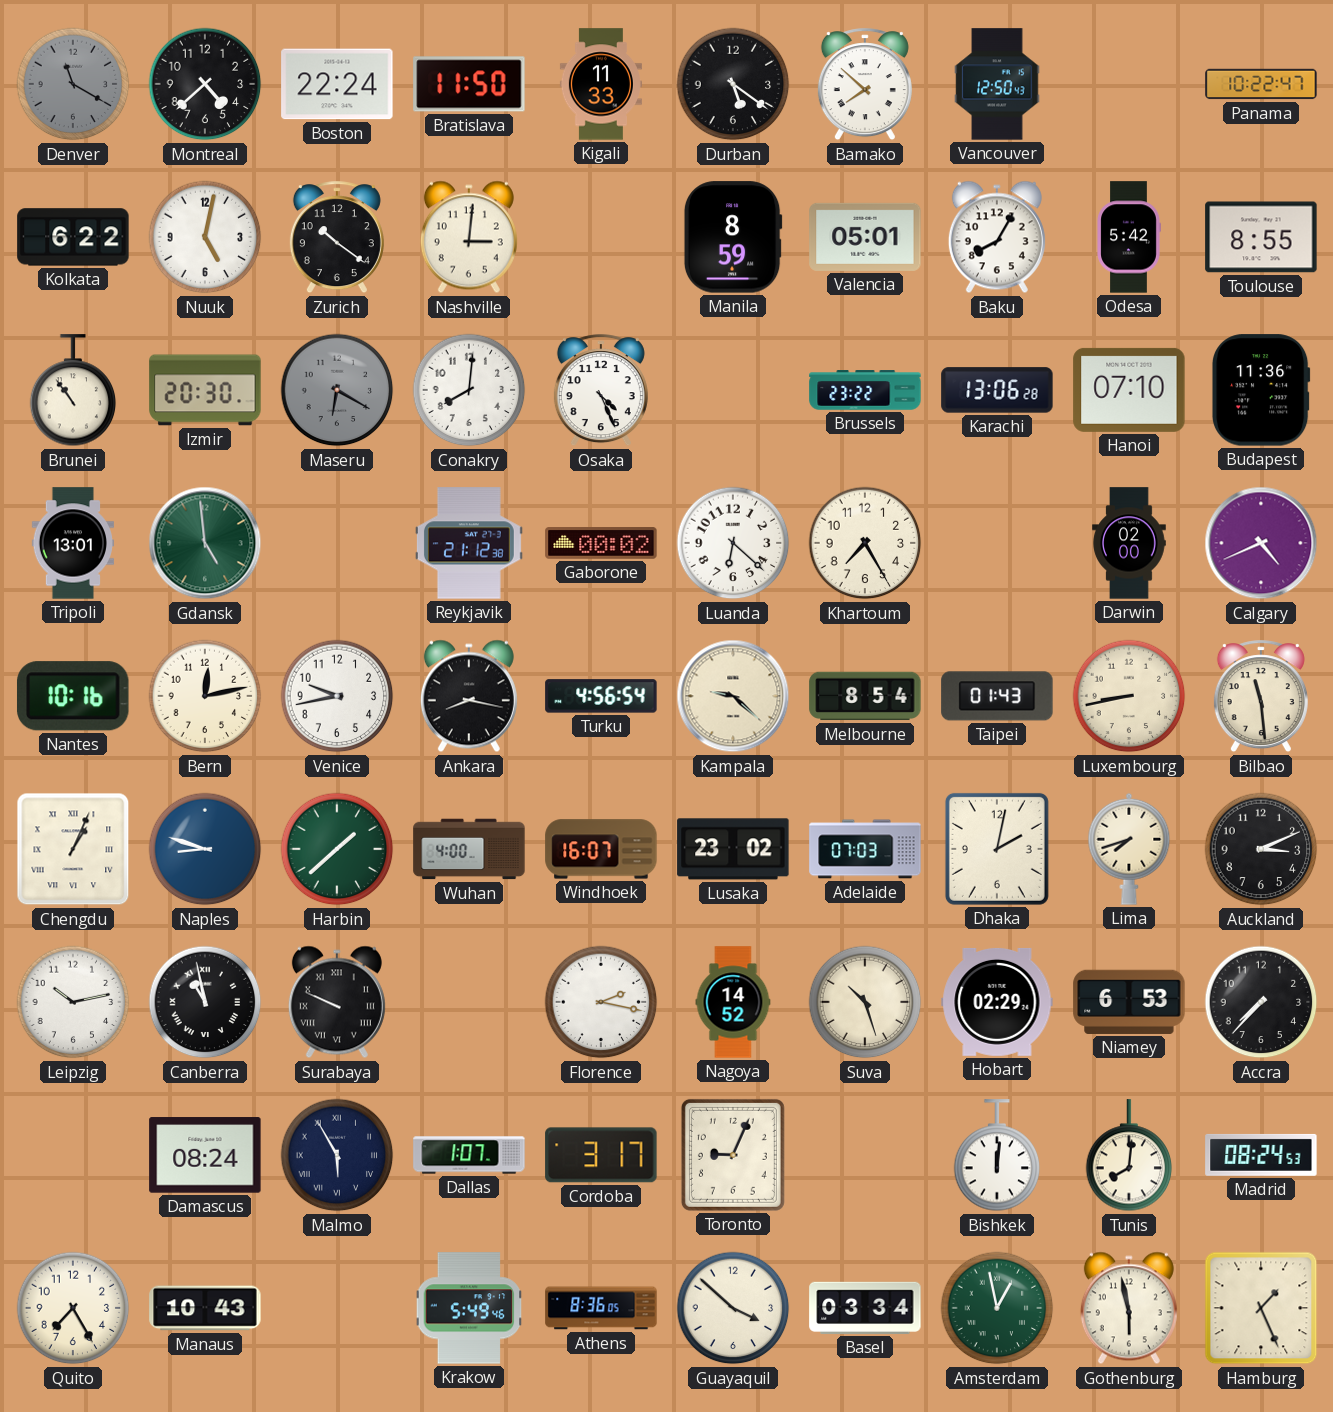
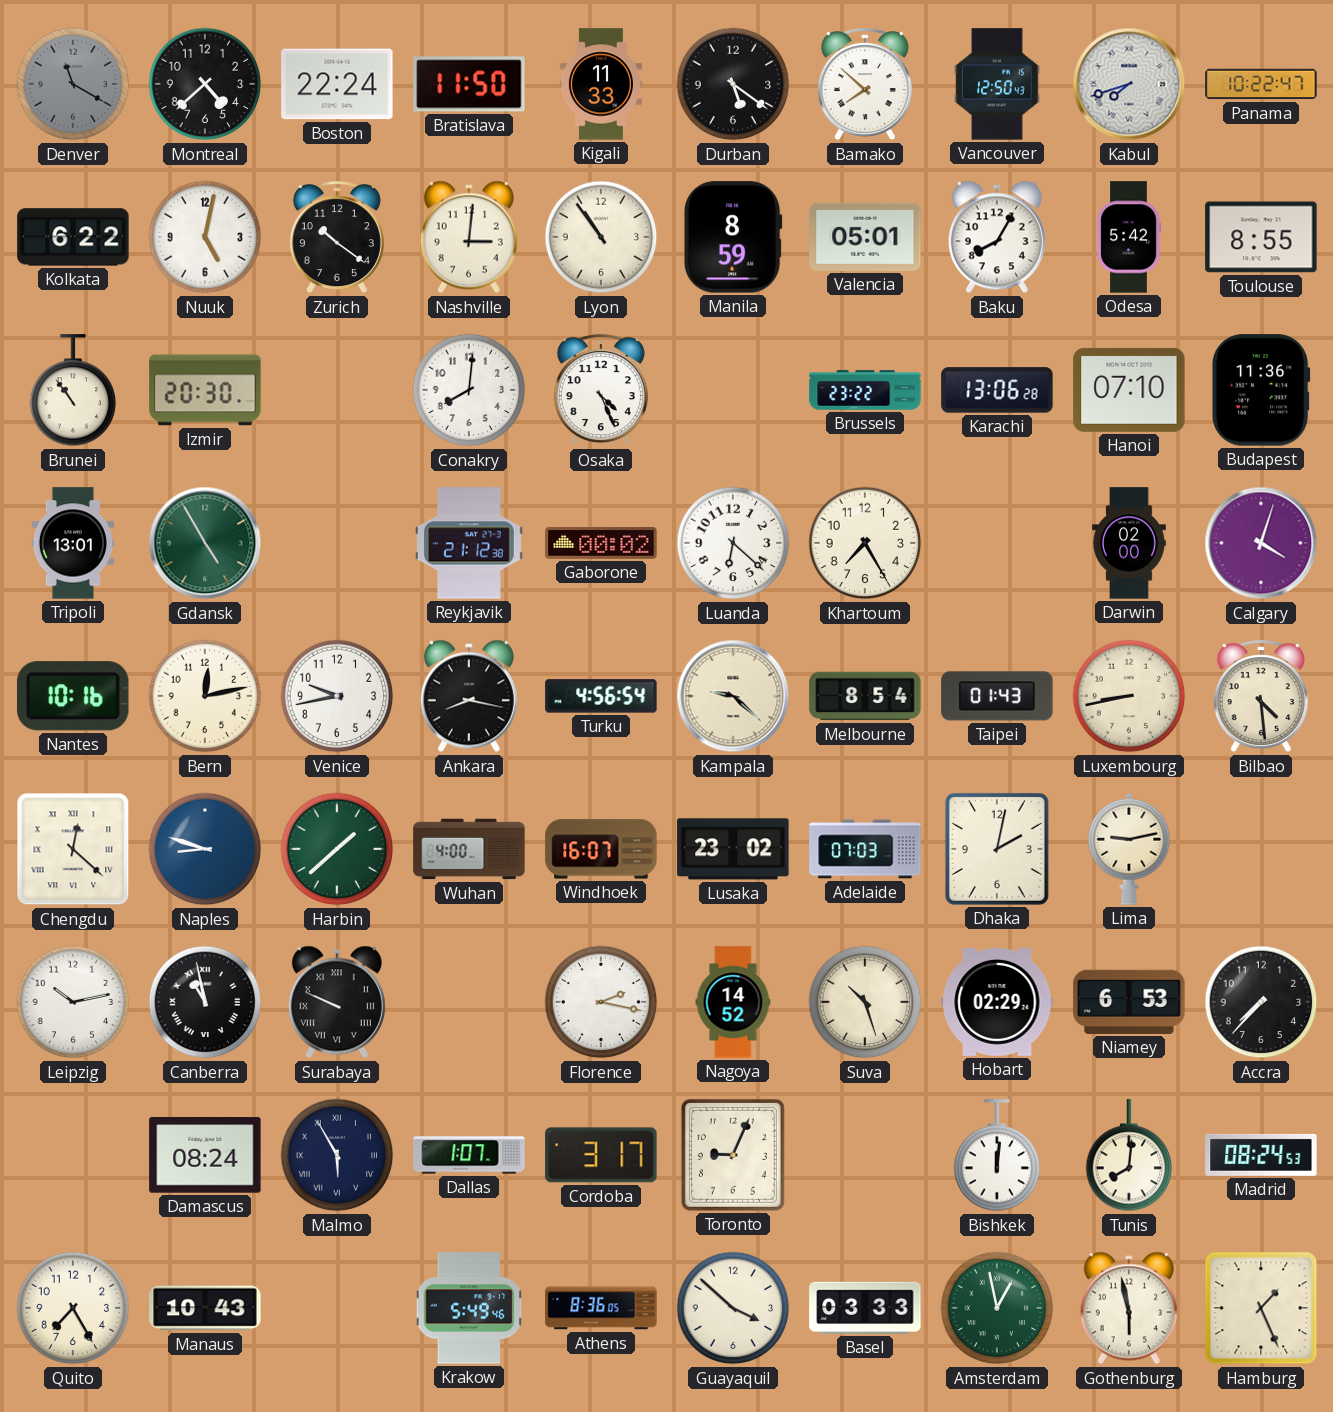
Kabul: none -> 7:42
Lyon: none -> 10:54
Maseru: 6:20 -> none
Gdansk: 4:59 -> 4:55
Calgary: 4:41 -> 4:03
Bilbao: 11:29 -> 4:29
Chengdu: 1:04 -> 12:22
Lima: 7:42 -> 9:13
Auckland: 3:11 -> none
Basel: 03:34 -> 03:33
